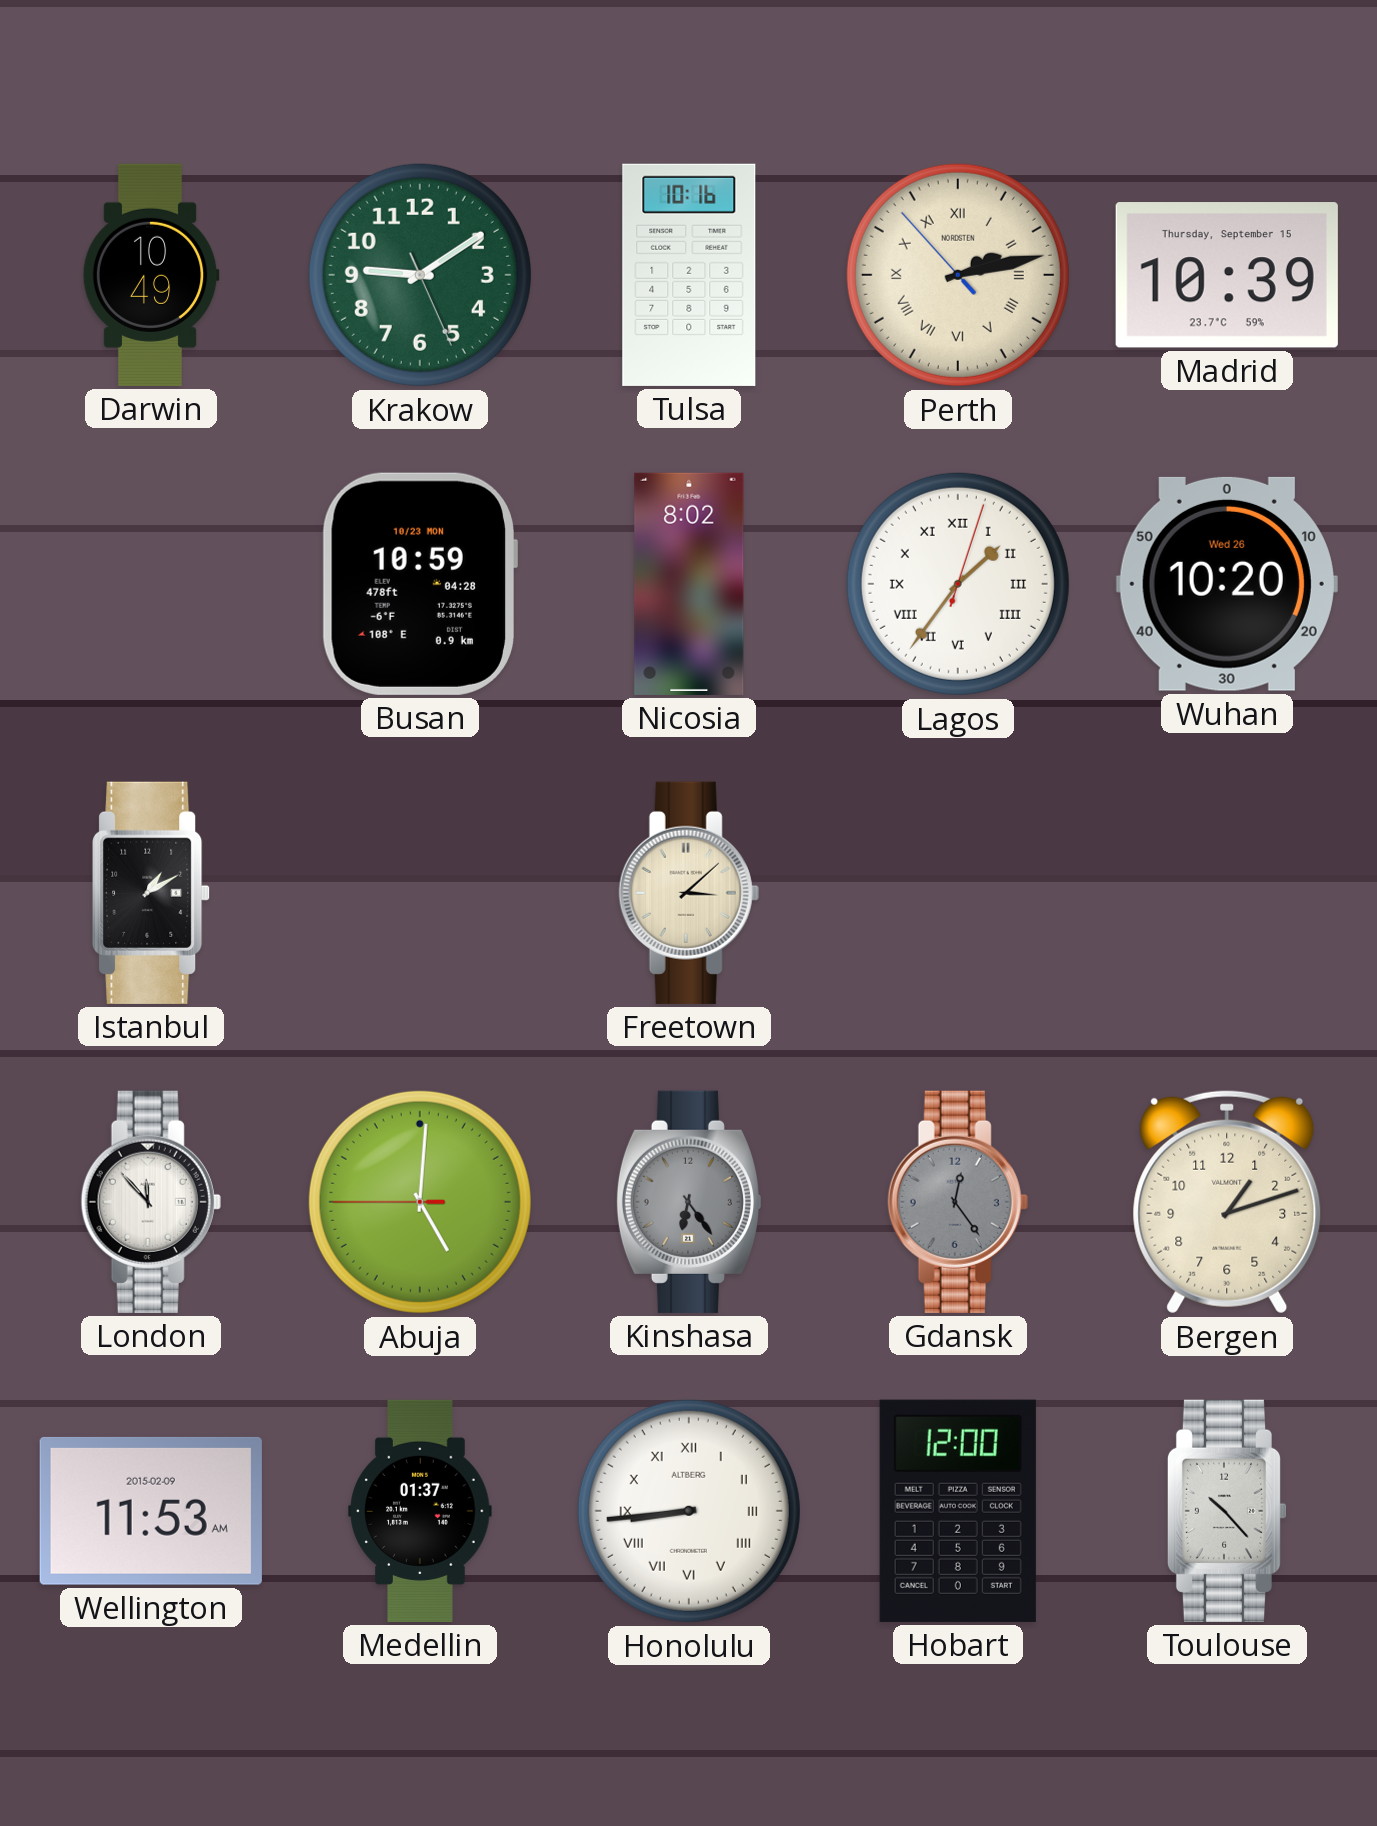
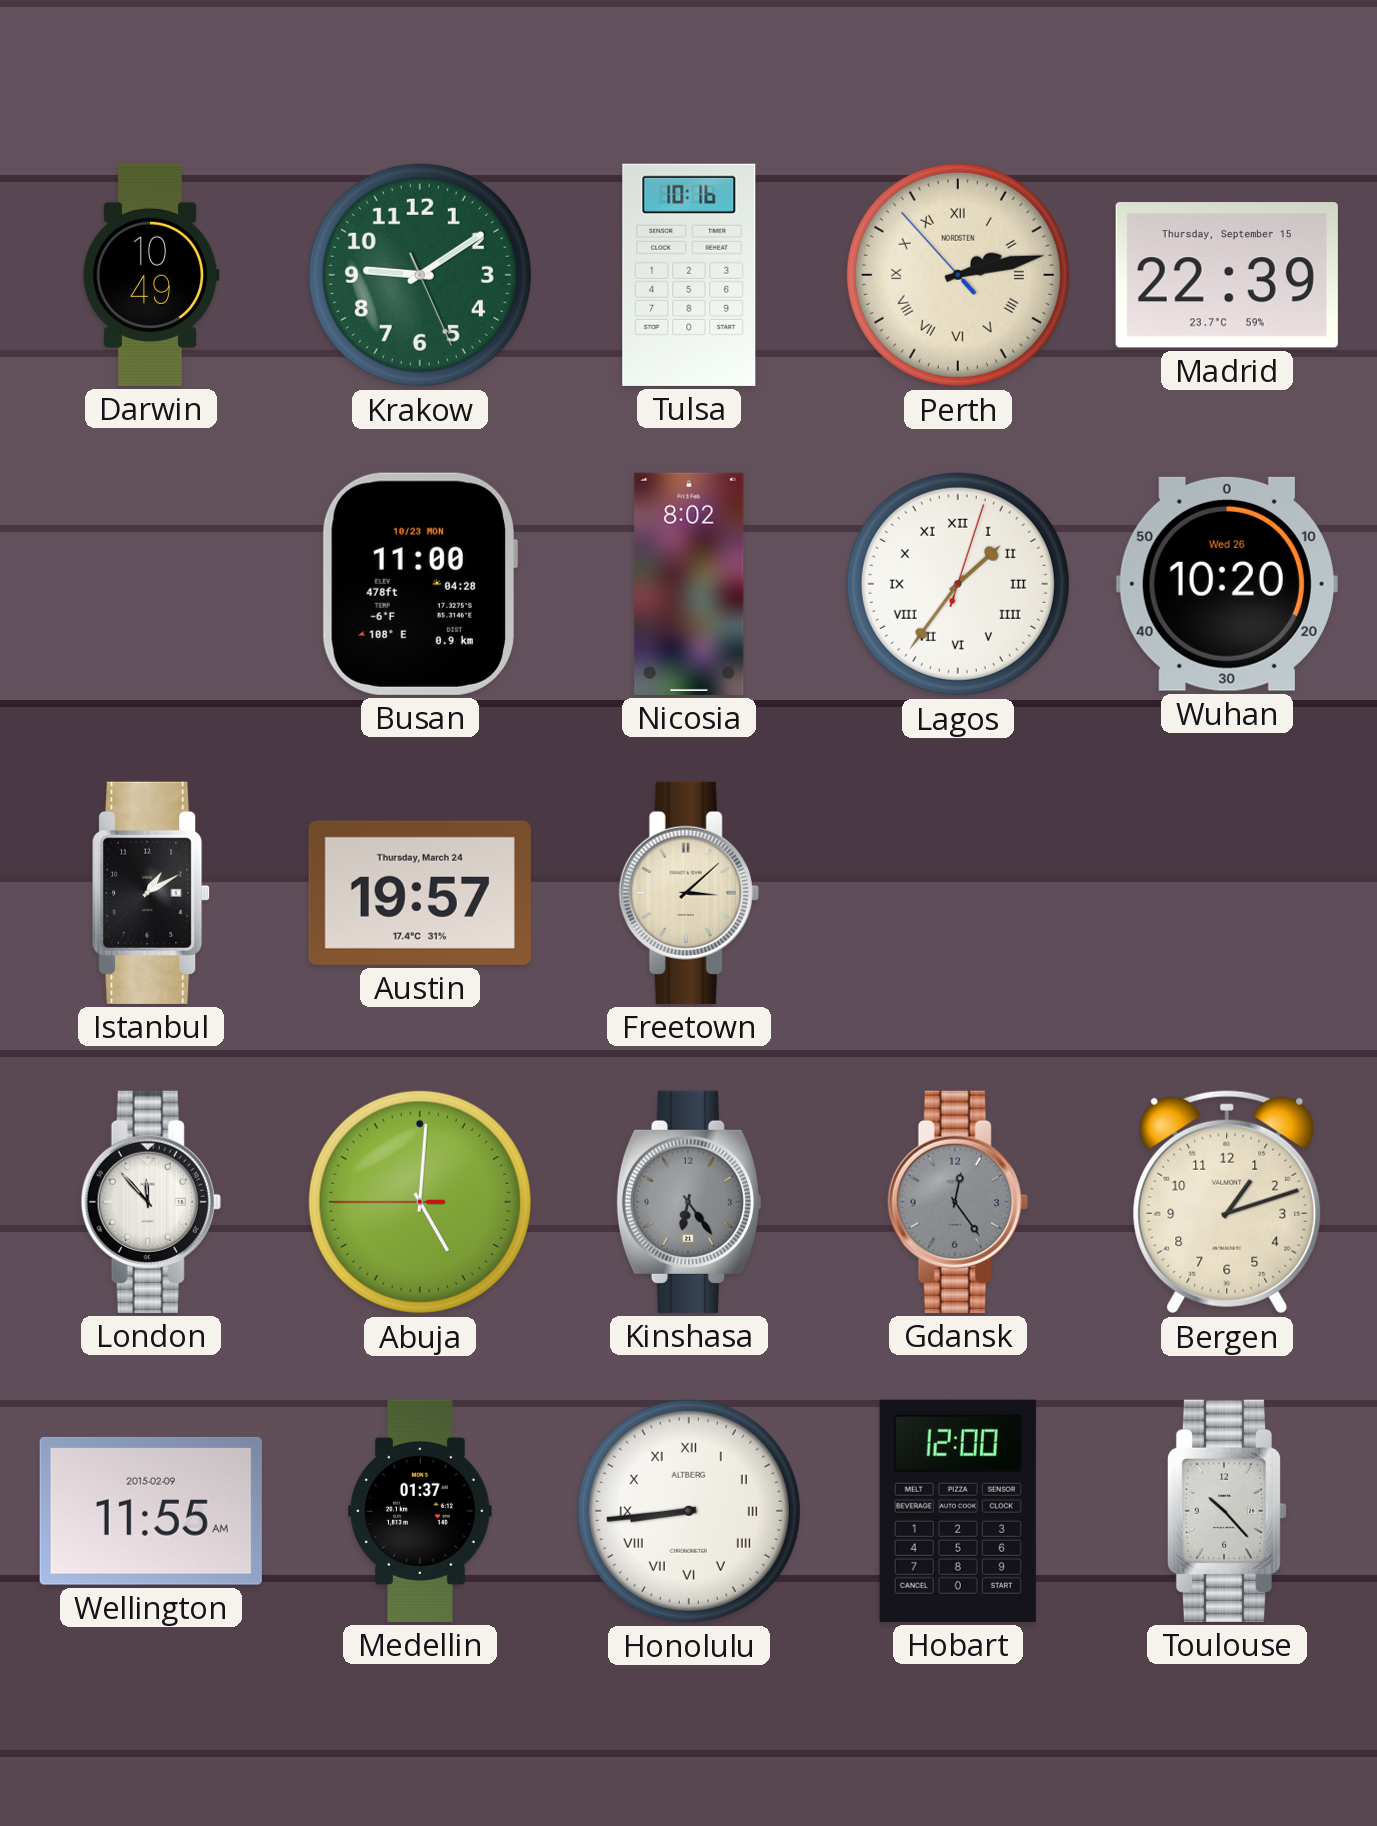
Madrid: 10:39 -> 22:39
Busan: 10:59 -> 11:00
Austin: none -> 19:57
Wellington: 11:53 -> 11:55
